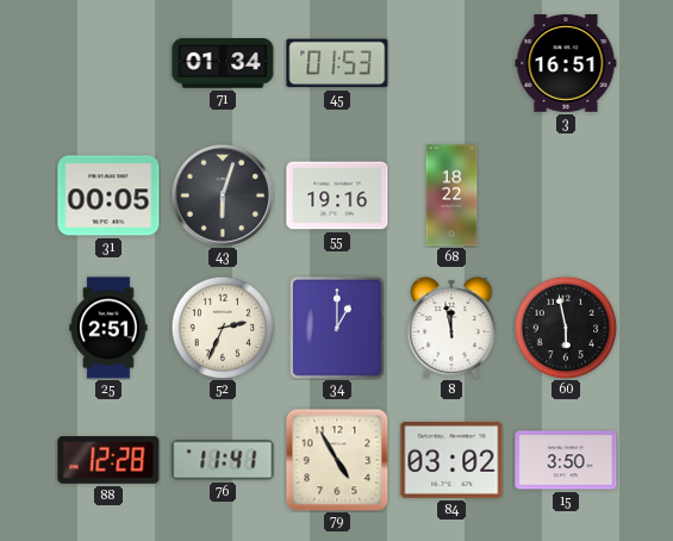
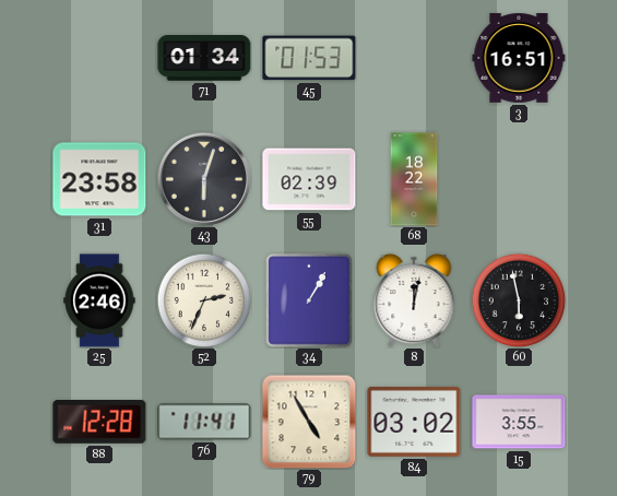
31: 00:05 -> 23:58
55: 19:16 -> 02:39
25: 2:51 -> 2:46
34: 1:00 -> 1:05
8: 11:58 -> 12:02
15: 3:50 -> 3:55
